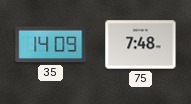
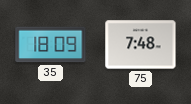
35: 14:09 -> 18:09
